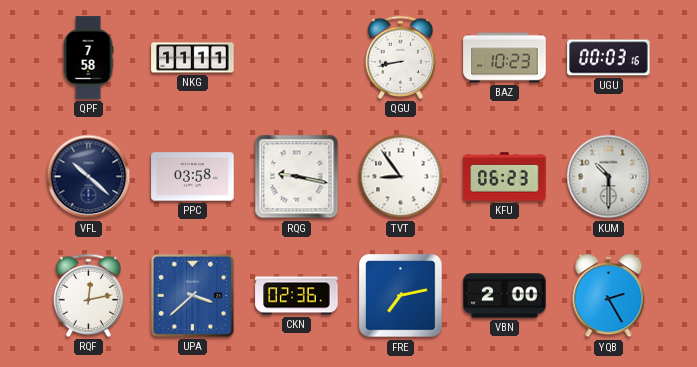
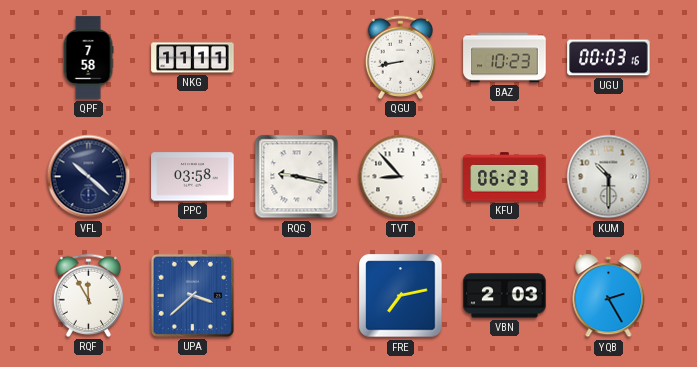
TVT: 8:54 -> 8:53
RQF: 12:13 -> 11:55
CKN: 02:36 -> none
VBN: 2:00 -> 2:03
